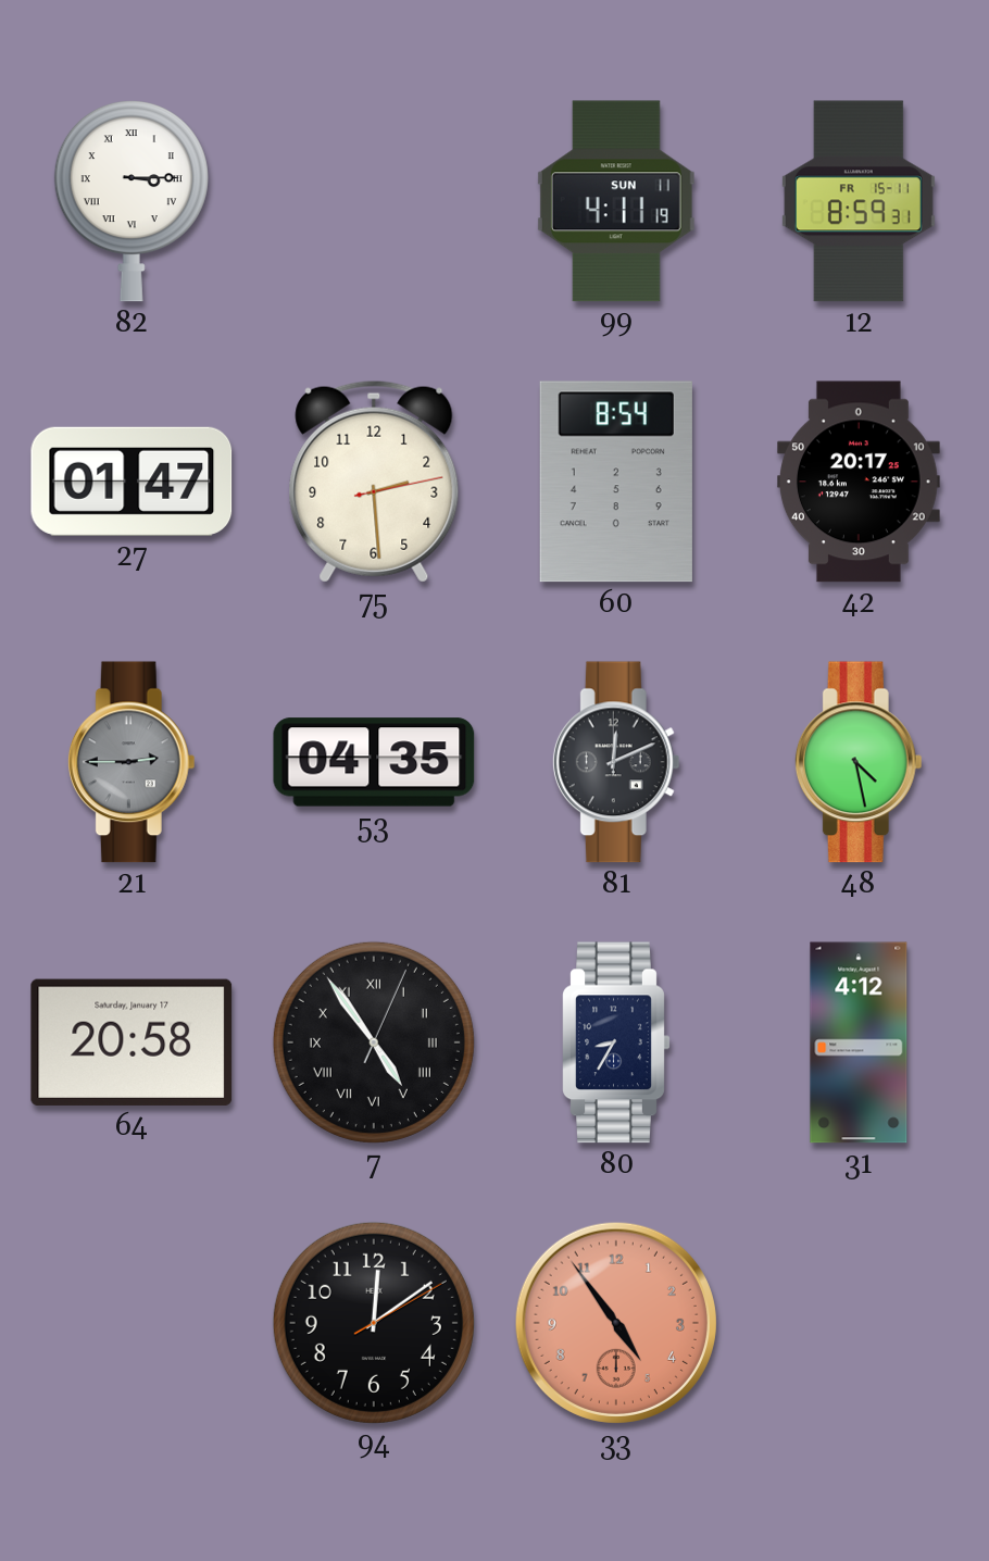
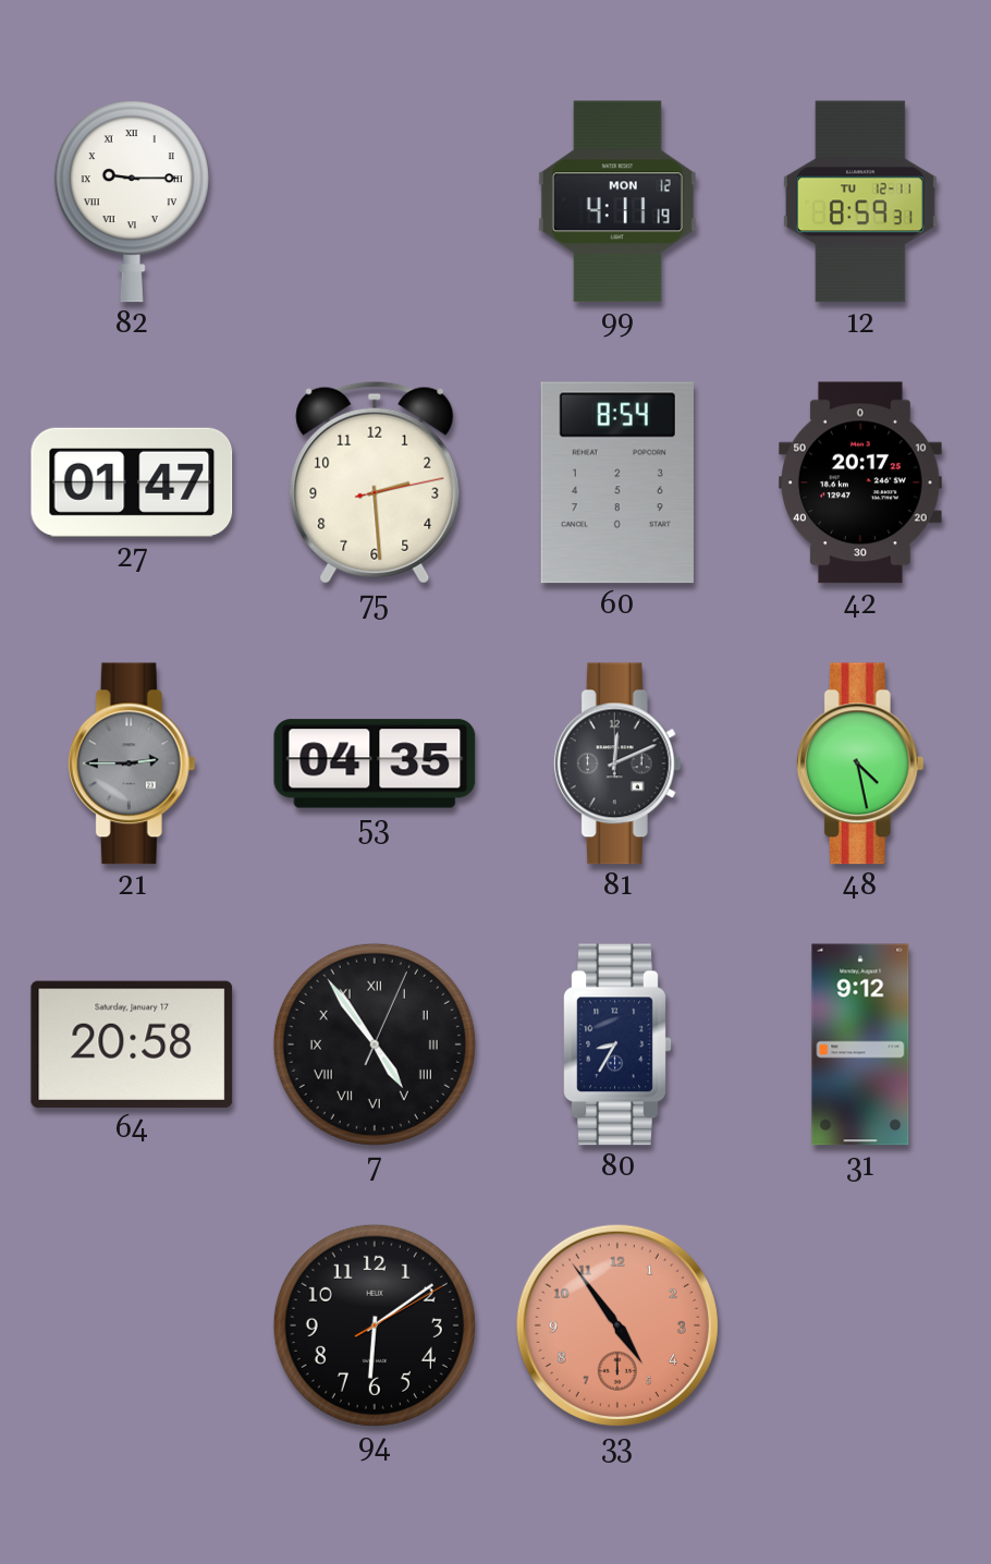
82: 3:15 -> 9:15
99 date: SUN 11 -> MON 12
12 date: FR 15-11 -> TU 12-11
31: 4:12 -> 9:12
94: 12:09 -> 6:09
